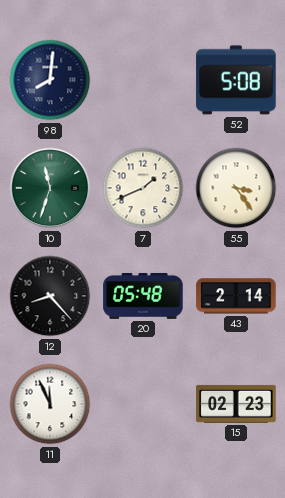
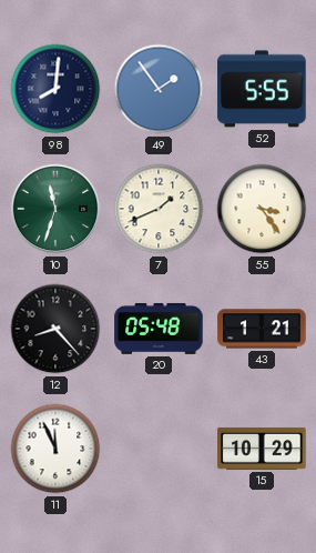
49: none -> 1:54
52: 5:08 -> 5:55
43: 2:14 -> 1:21
15: 02:23 -> 10:29
